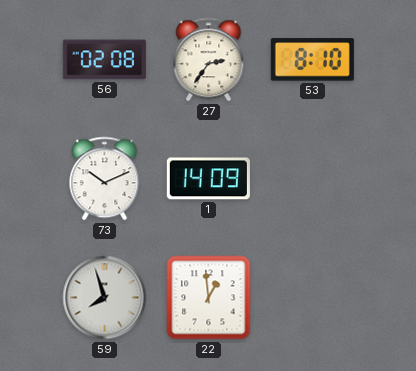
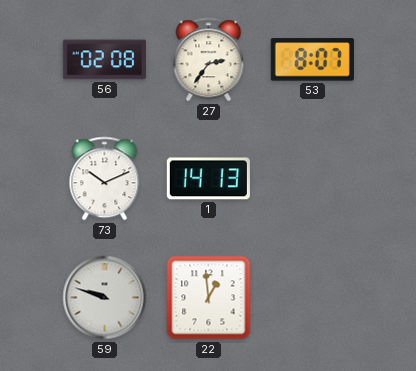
53: 8:10 -> 8:07
1: 14:09 -> 14:13
59: 7:57 -> 9:48
